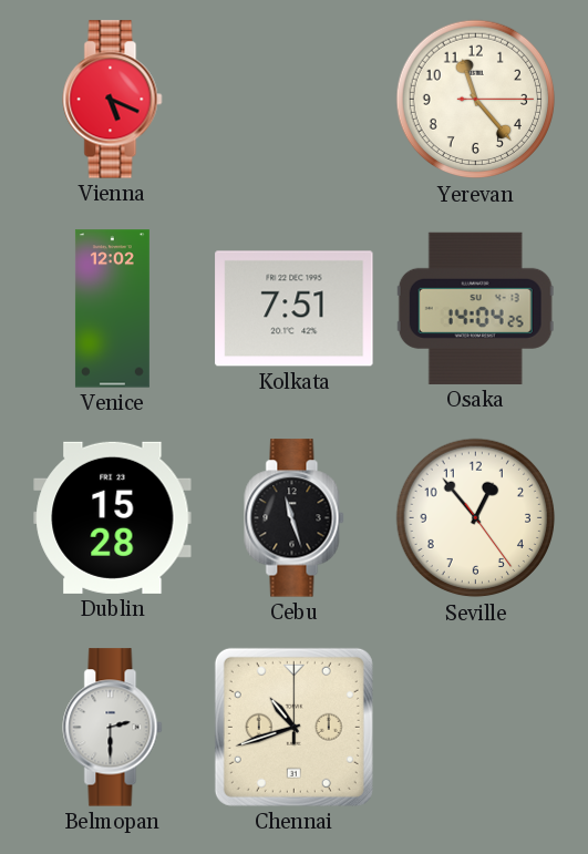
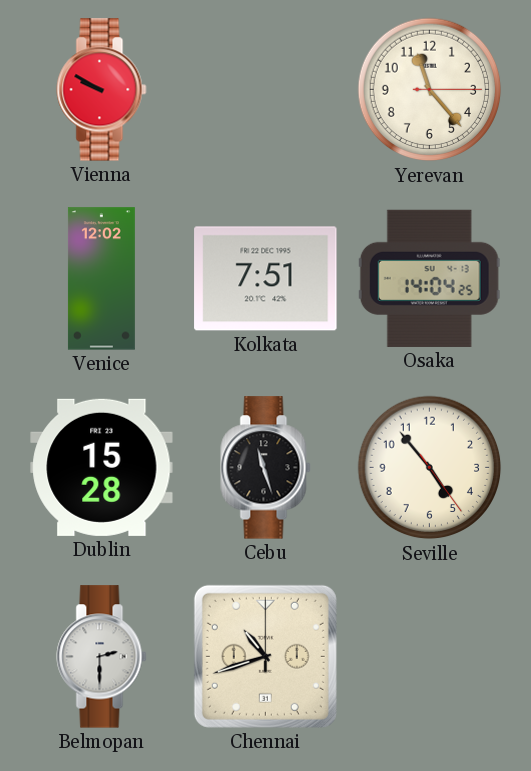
Vienna: 5:19 -> 9:50
Seville: 12:53 -> 4:53
